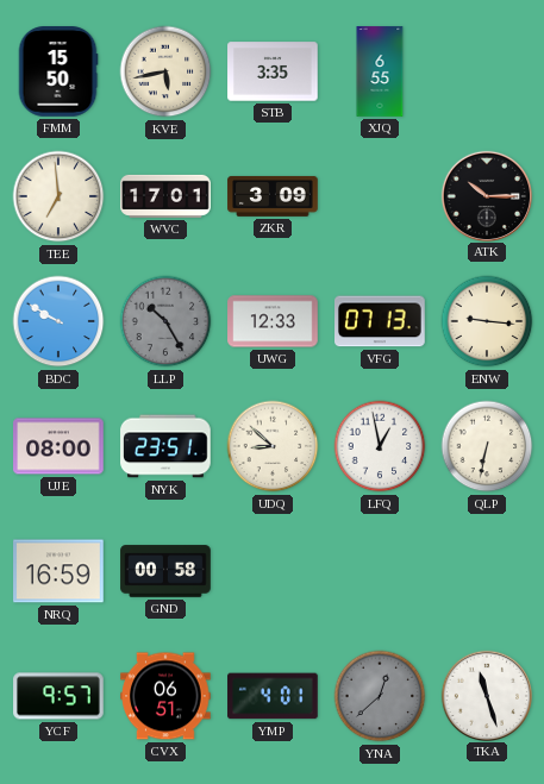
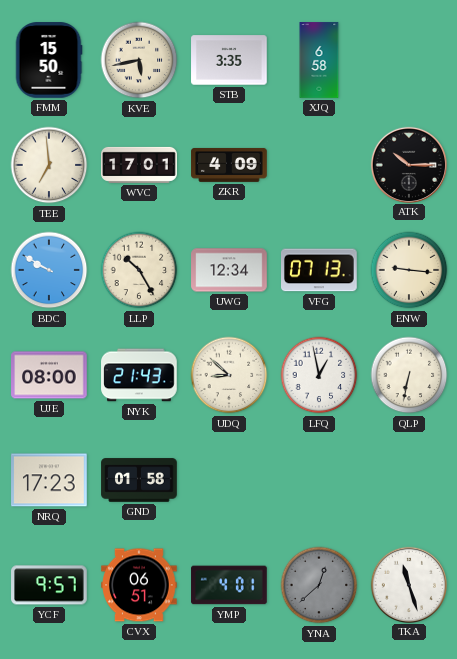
XJQ: 6:55 -> 6:58
ZKR: 3:09 -> 4:09
LLP dial: grey -> cream
UWG: 12:33 -> 12:34
NYK: 23:51 -> 21:43
NRQ: 16:59 -> 17:23
GND: 00:58 -> 01:58
